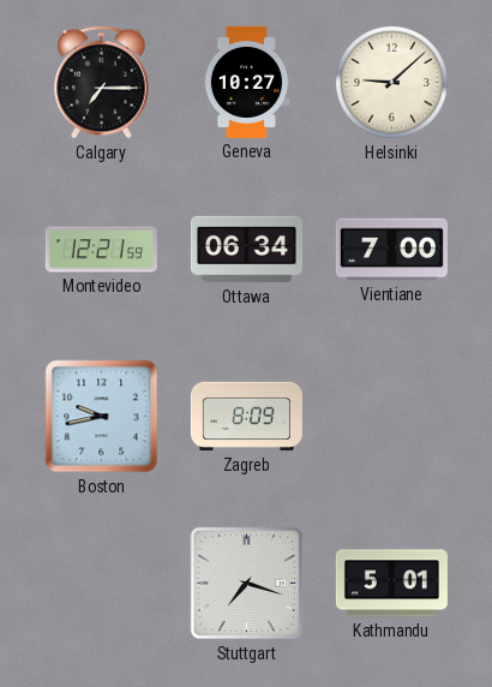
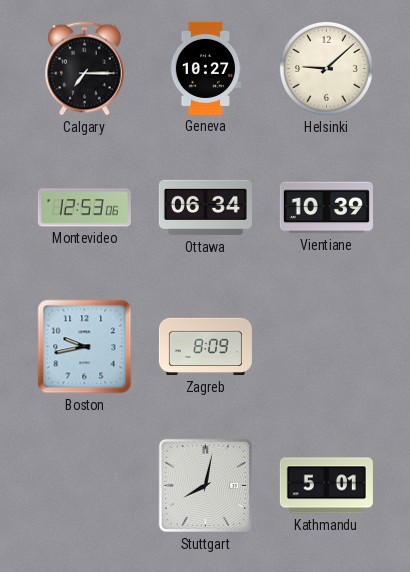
Montevideo: 12:21 -> 12:53
Vientiane: 7:00 -> 10:39
Stuttgart: 7:18 -> 8:02
